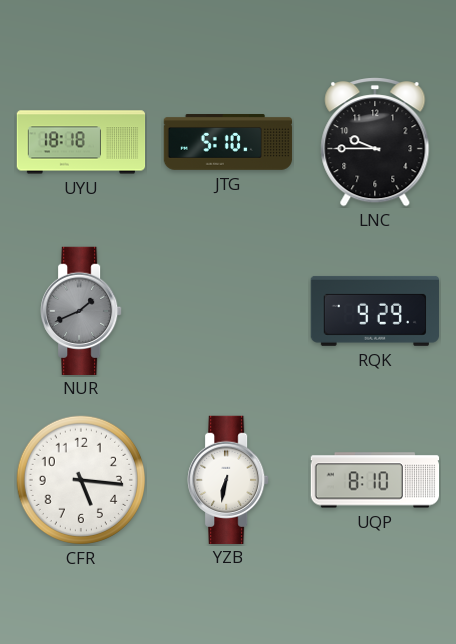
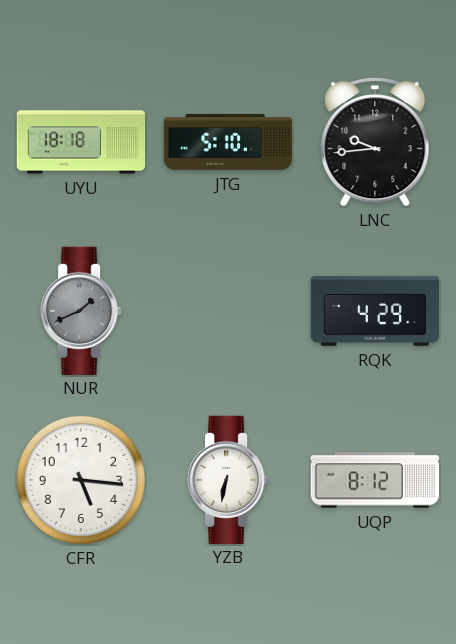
LNC: 9:45 -> 9:44
RQK: 9:29 -> 4:29
UQP: 8:10 -> 8:12
